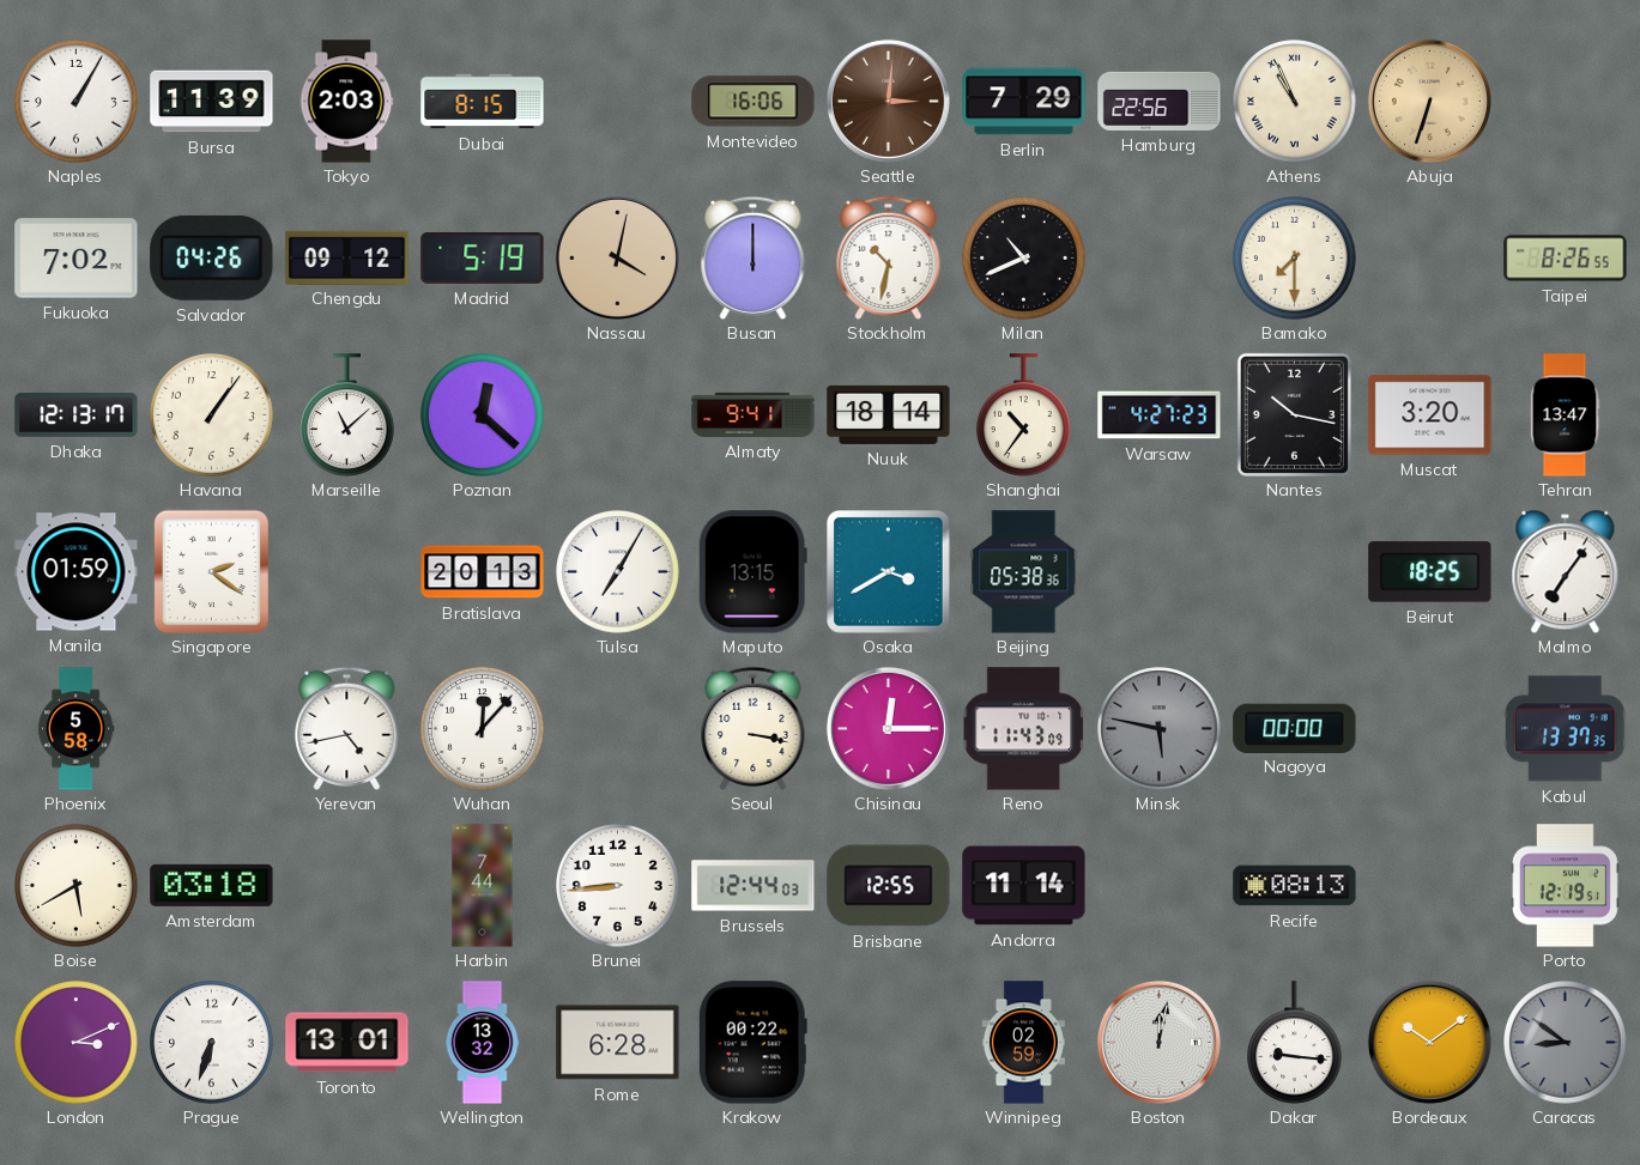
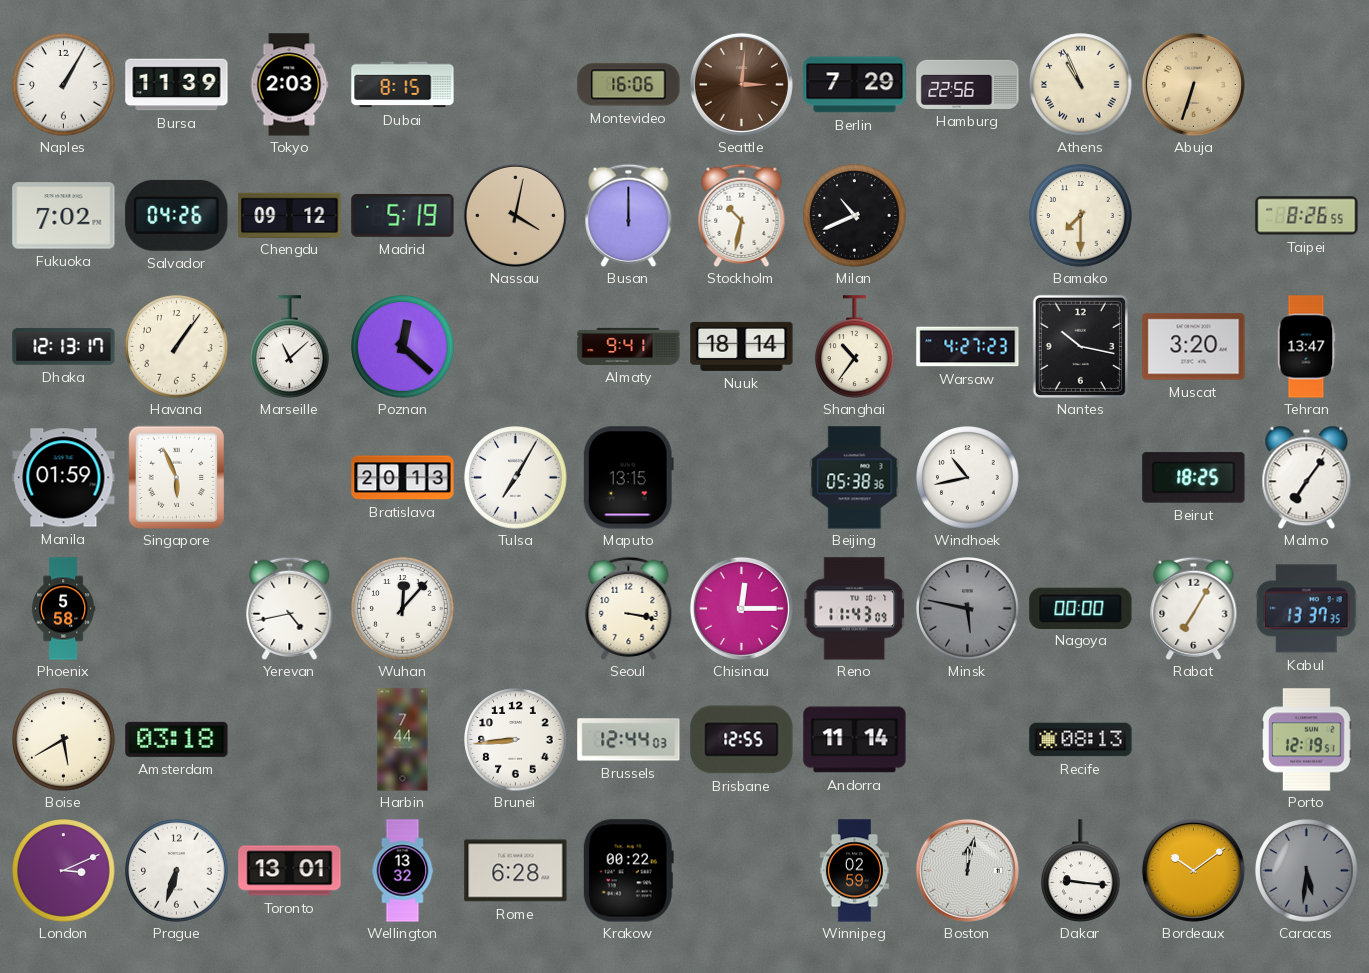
Singapore: 2:21 -> 5:56
Osaka: 3:40 -> none
Windhoek: none -> 10:43
Rabat: none -> 7:05
Caracas: 8:51 -> 5:31
